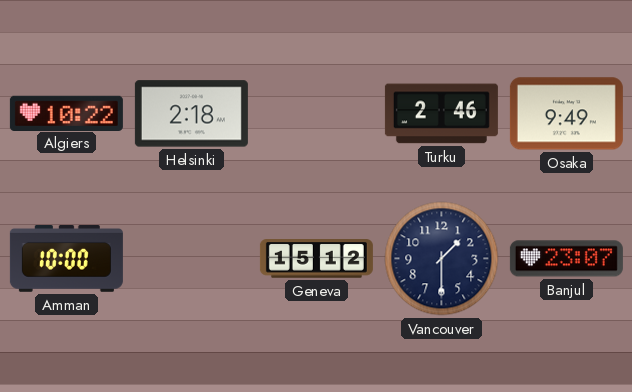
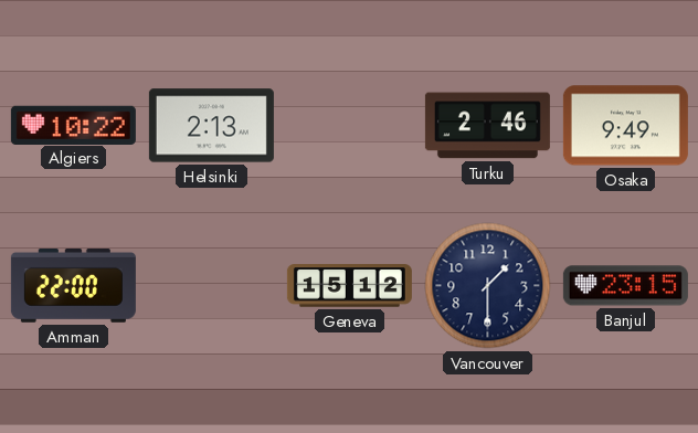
Helsinki: 2:18 -> 2:13
Amman: 10:00 -> 22:00
Banjul: 23:07 -> 23:15
